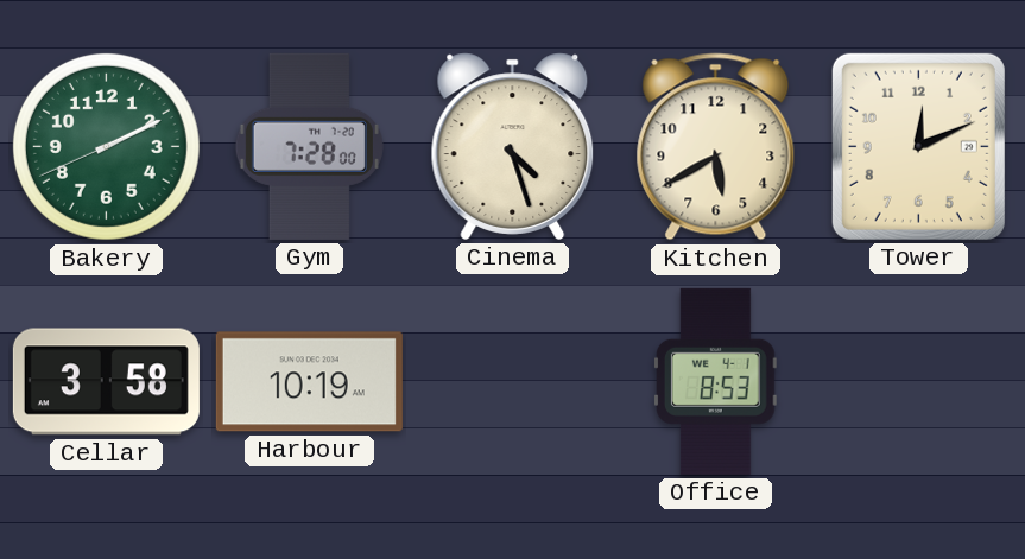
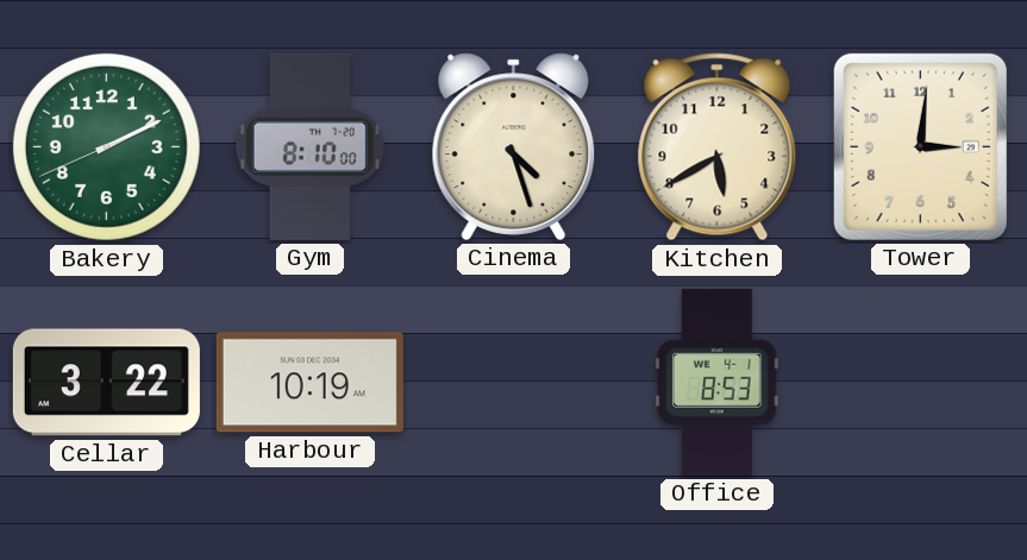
Gym: 7:28 -> 8:10
Tower: 12:11 -> 3:01
Cellar: 3:58 -> 3:22
